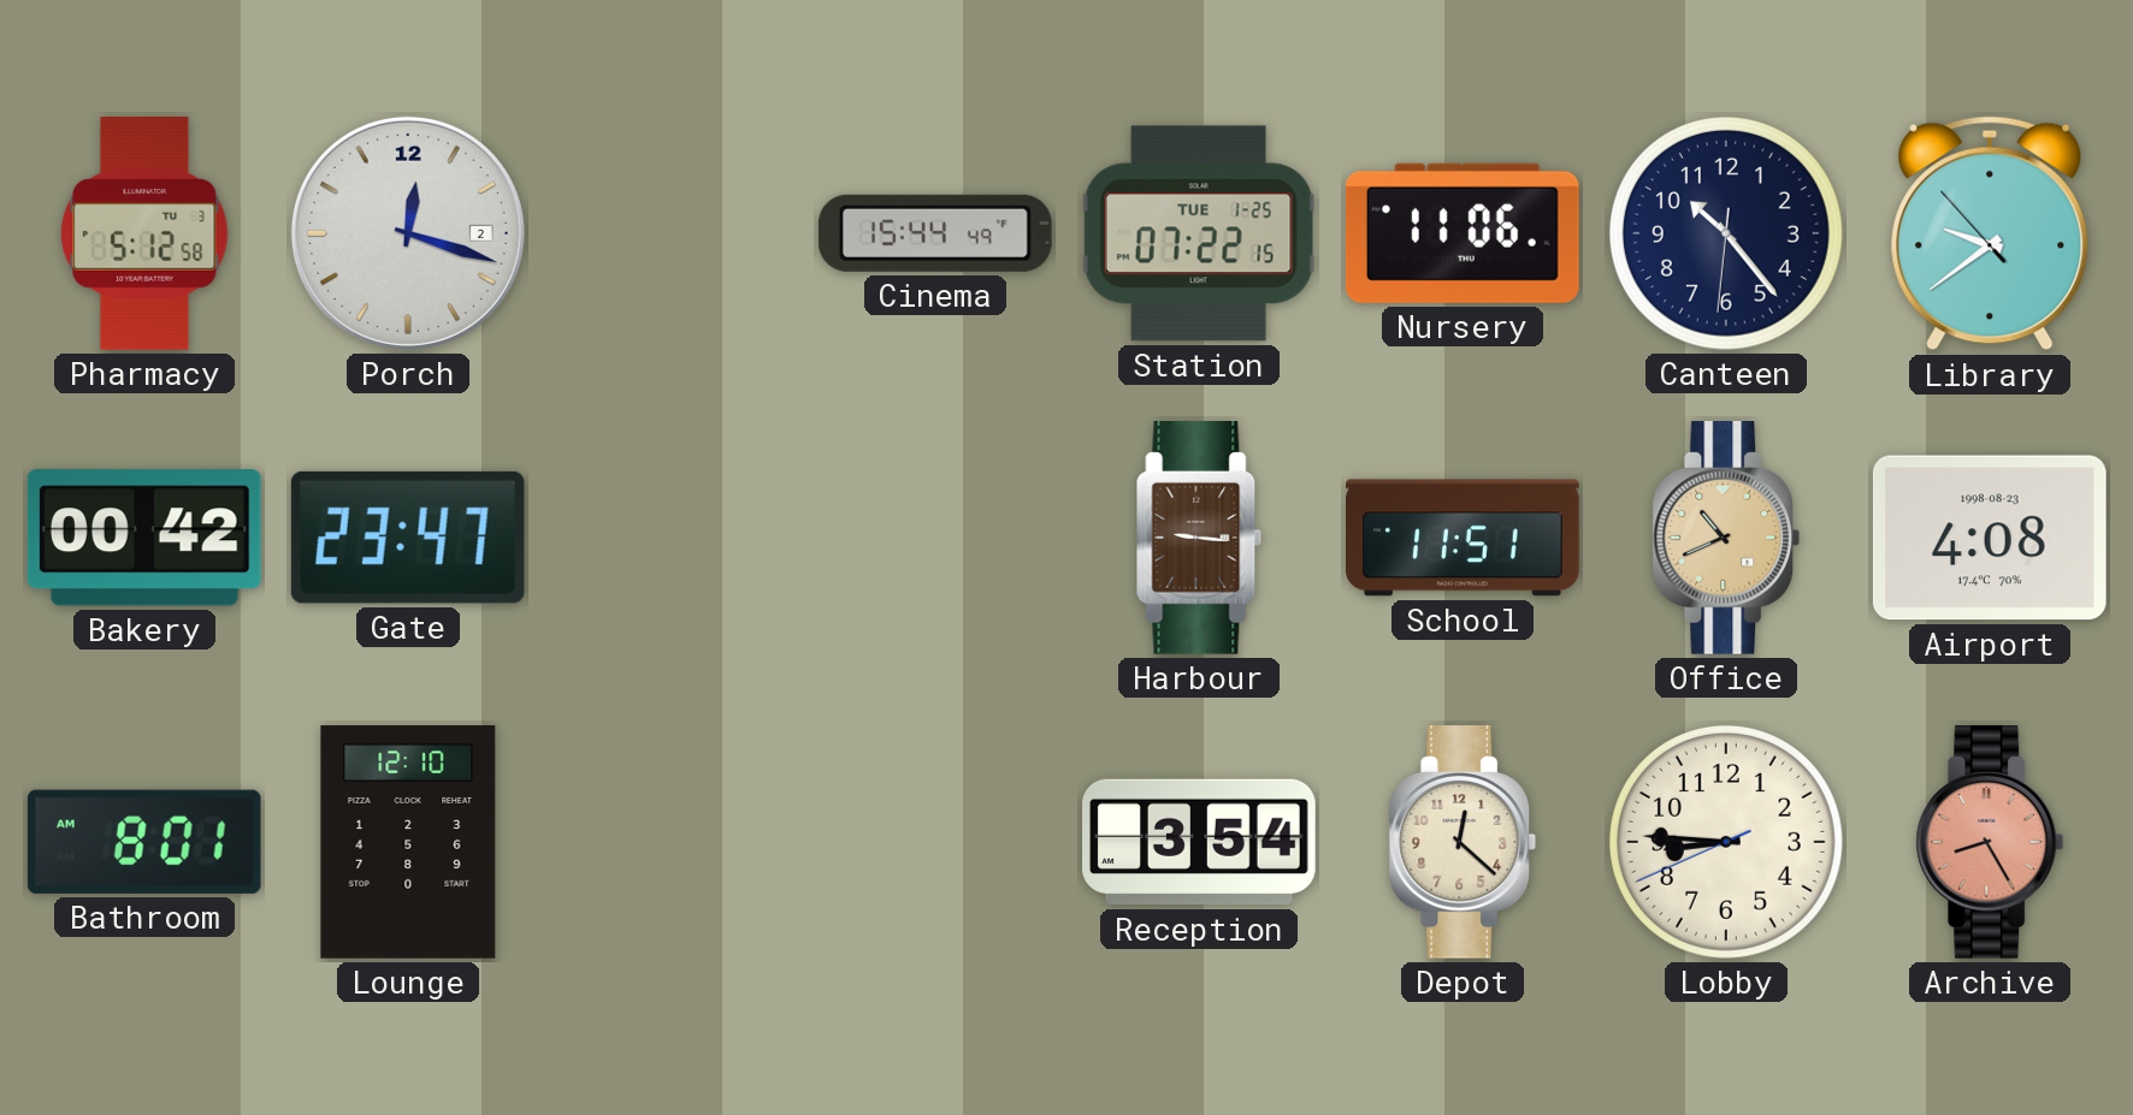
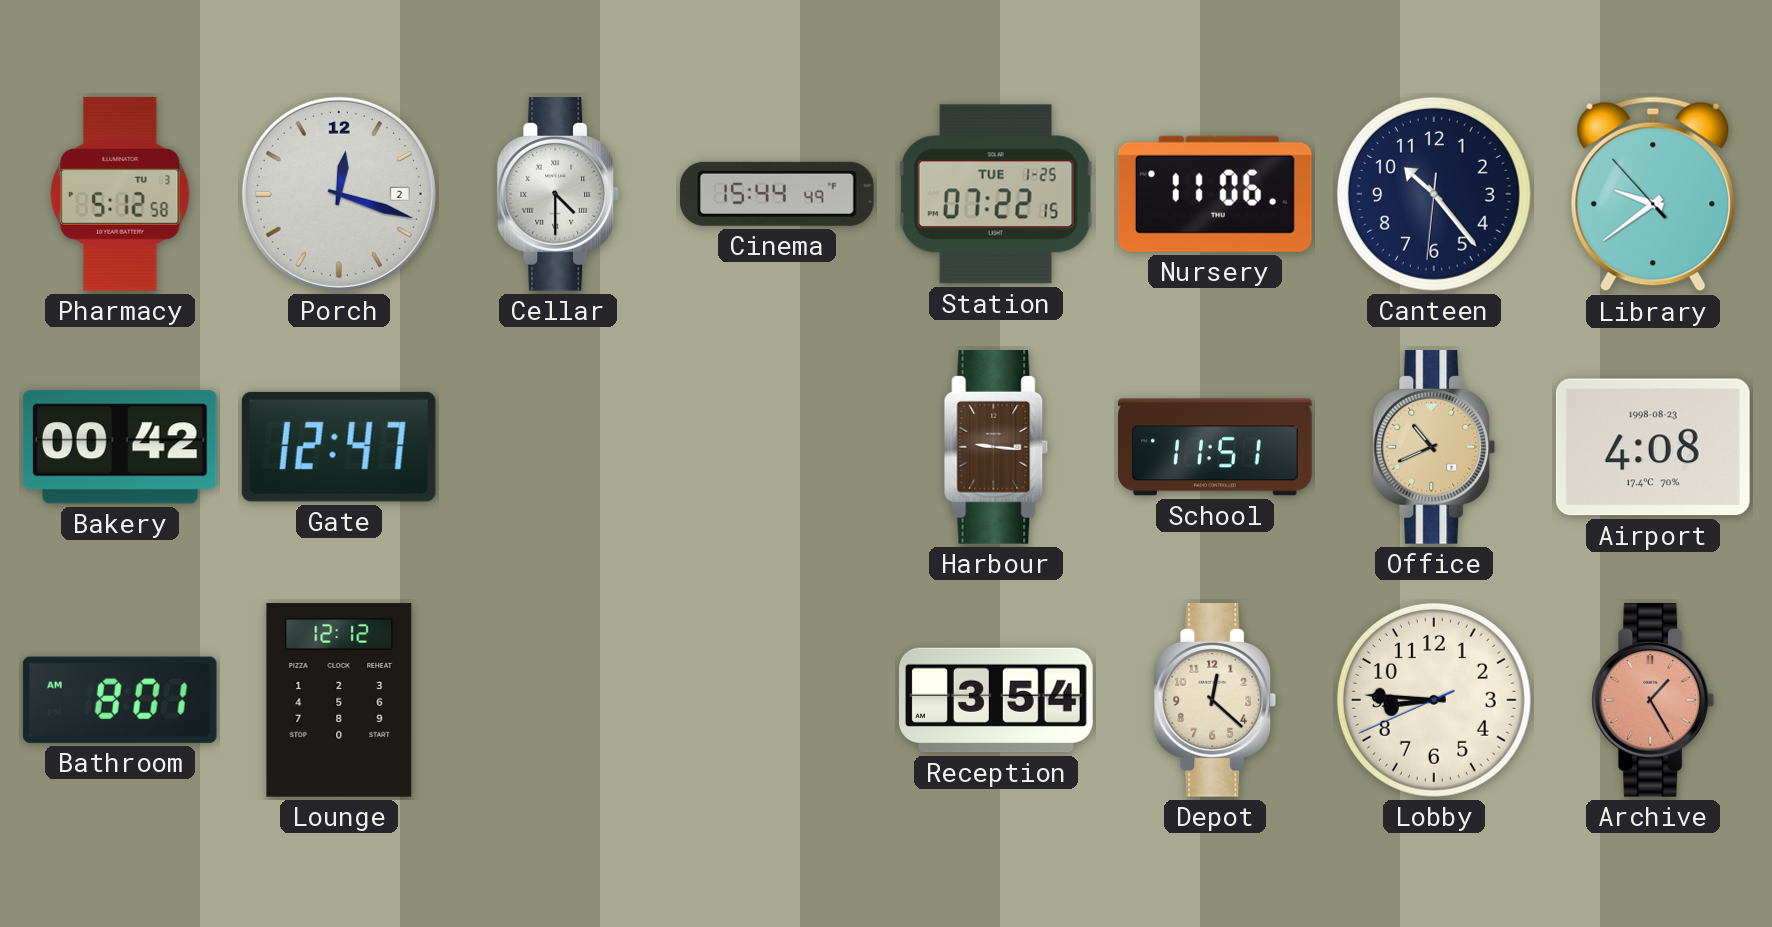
Cellar: none -> 4:30
Gate: 23:47 -> 12:47
Lounge: 12:10 -> 12:12
Archive: 8:25 -> 1:25
